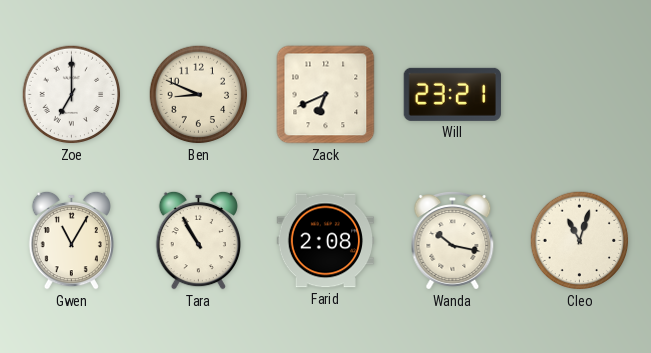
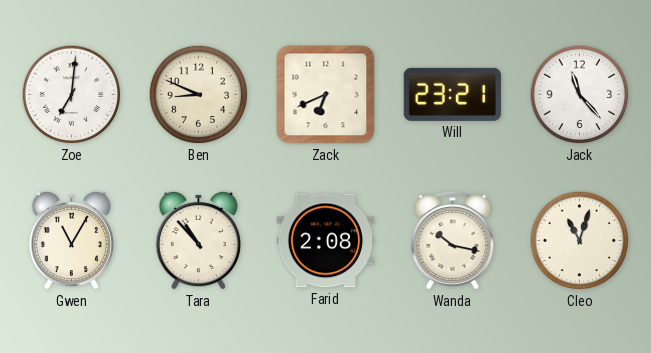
Zoe: 7:00 -> 7:01
Jack: none -> 11:23
Tara: 10:55 -> 10:53
